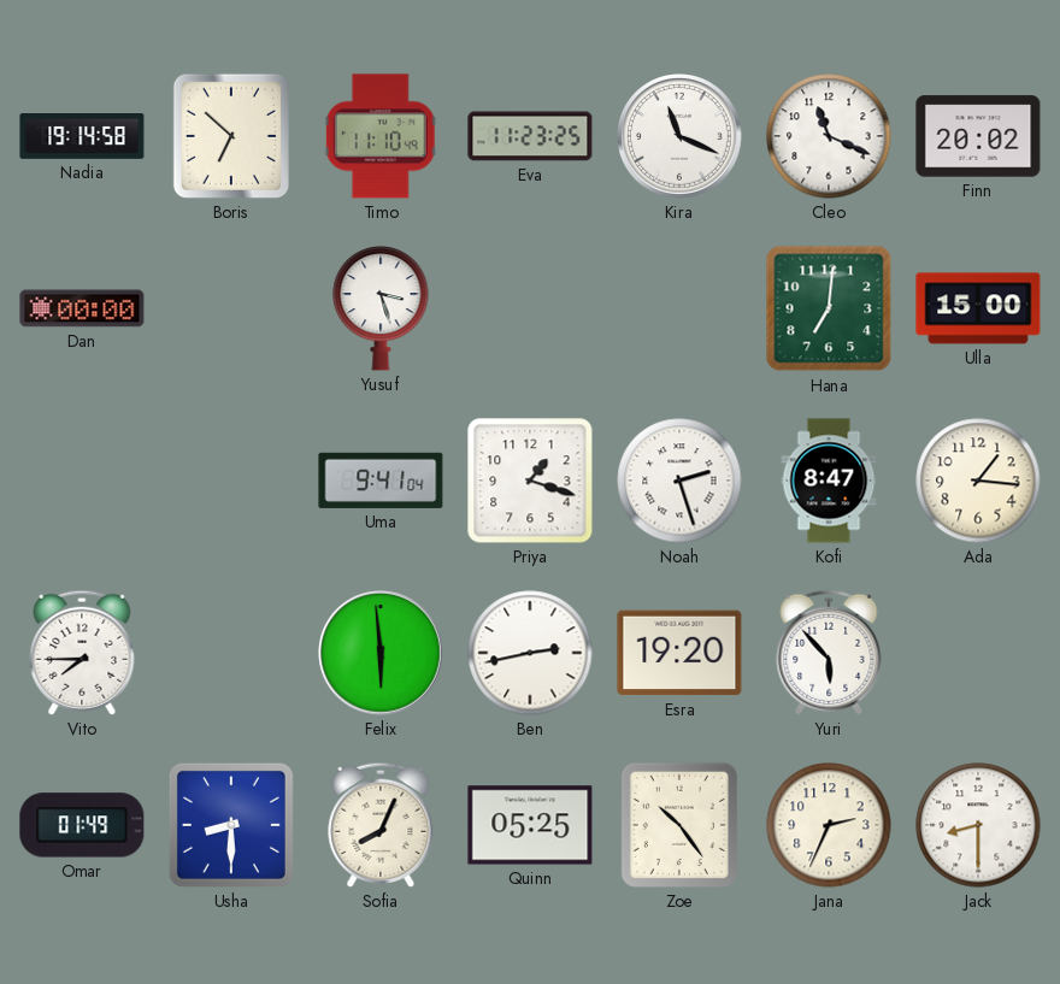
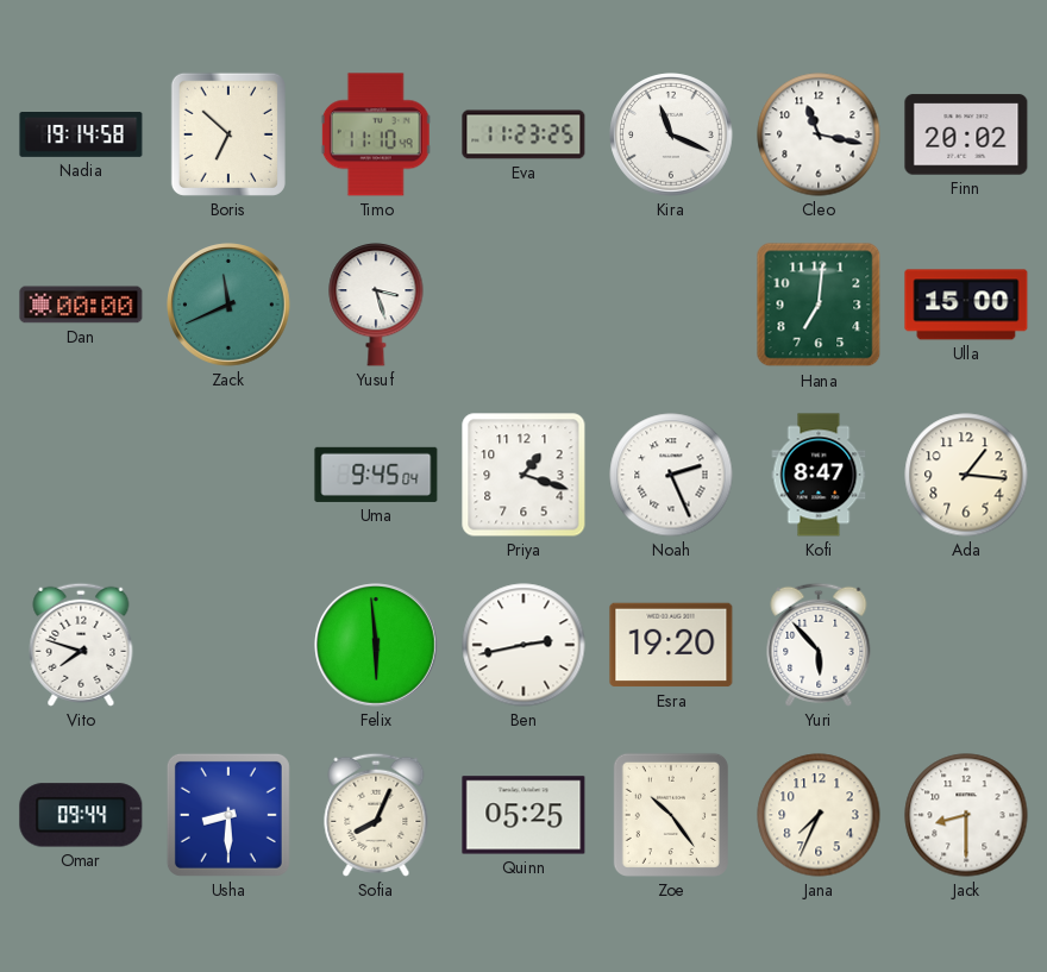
Cleo: 11:19 -> 11:17
Zack: none -> 11:41
Uma: 9:41 -> 9:45
Noah: 2:27 -> 2:26
Vito: 7:45 -> 7:48
Omar: 01:49 -> 09:44
Jana: 2:34 -> 7:34
